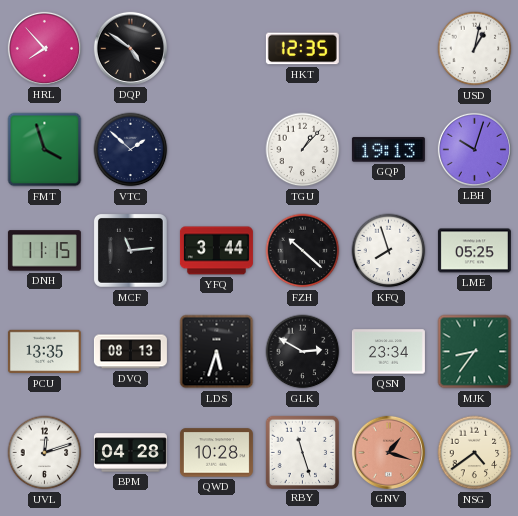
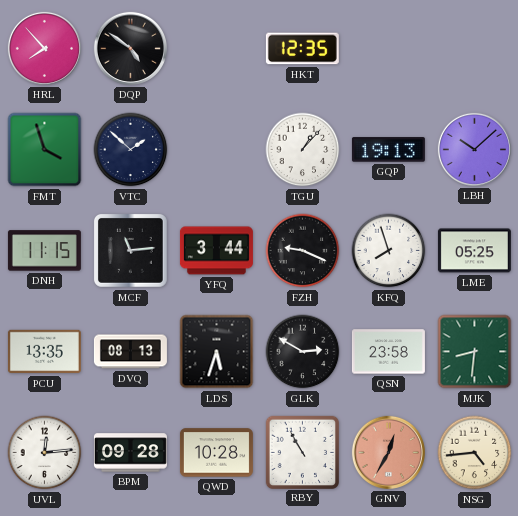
USD: 1:02 -> none
LBH: 10:03 -> 10:08
FZH: 10:22 -> 9:19
QSN: 23:34 -> 23:58
MJK: 8:36 -> 8:31
UVL: 12:12 -> 12:14
BPM: 04:28 -> 09:28
RBY: 11:27 -> 10:55
GNV: 1:18 -> 12:35
NSG: 4:39 -> 4:44
